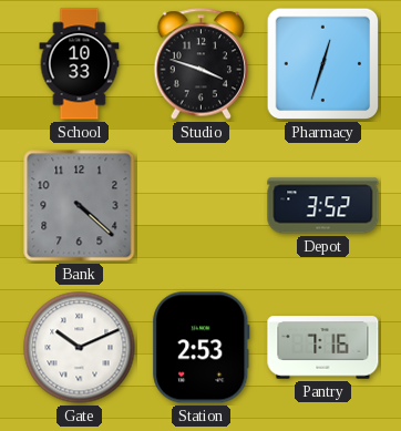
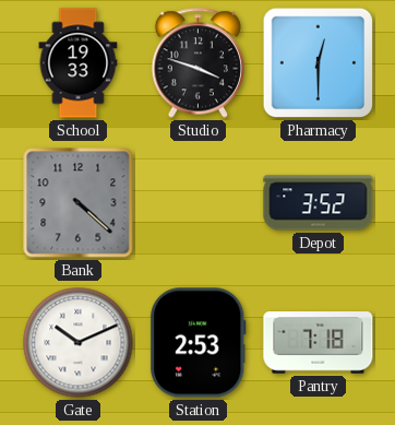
School: 10:33 -> 19:33
Pharmacy: 12:33 -> 12:30
Pantry: 7:16 -> 7:18
